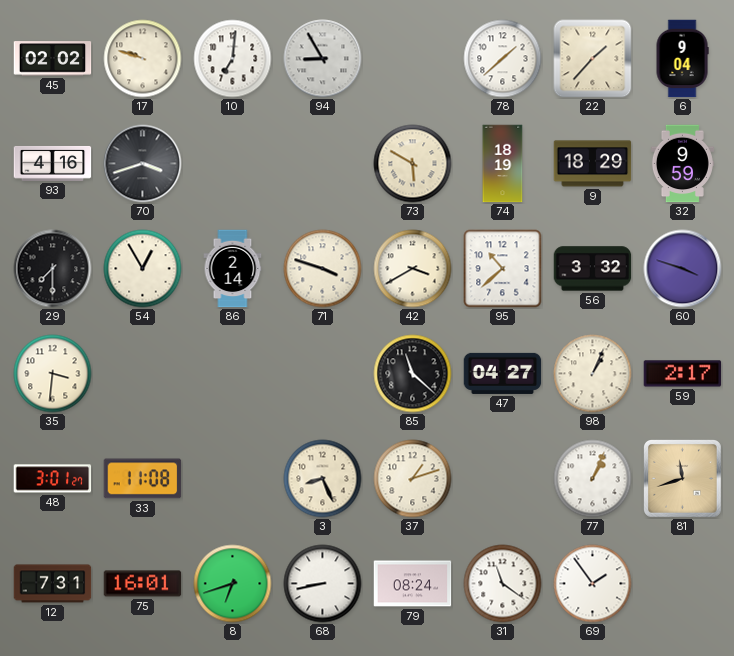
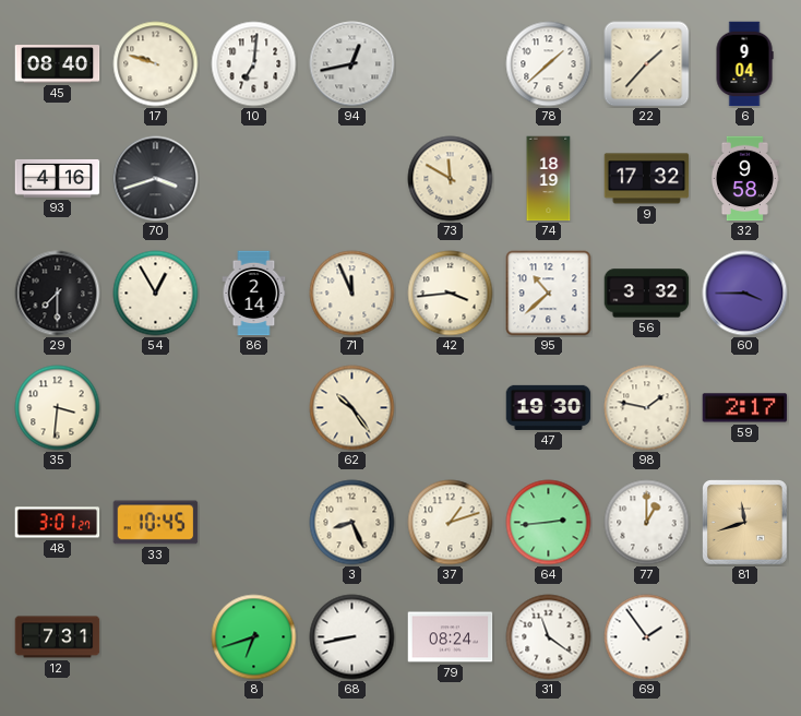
45: 02:02 -> 08:40
94: 8:55 -> 12:43
73: 5:50 -> 11:50
9: 18:29 -> 17:32
32: 9:59 -> 9:58
71: 3:48 -> 11:56
42: 3:40 -> 3:44
60: 3:48 -> 3:45
62: none -> 10:24
85: 11:22 -> none
47: 04:27 -> 19:30
98: 1:04 -> 1:47
33: 11:08 -> 10:45
64: none -> 2:44
77: 1:04 -> 1:00
75: 16:01 -> none
